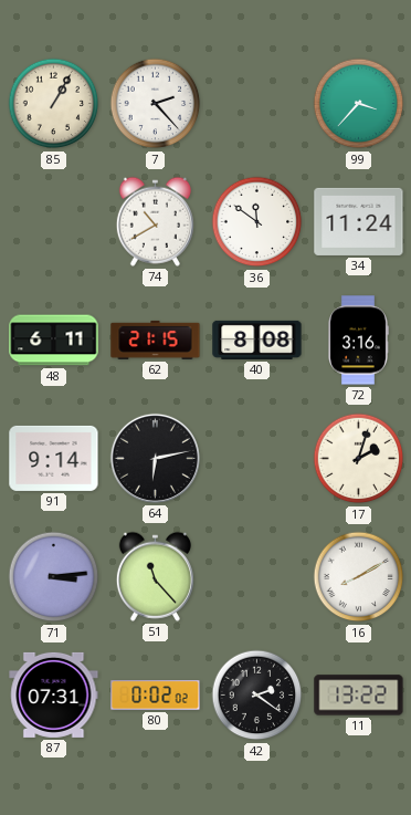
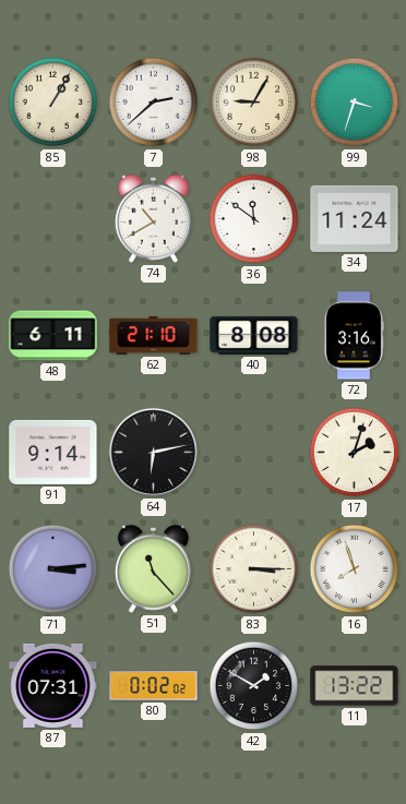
7: 2:23 -> 2:38
98: none -> 9:05
99: 3:37 -> 3:33
62: 21:15 -> 21:10
83: none -> 3:15
16: 8:10 -> 7:57
42: 2:21 -> 1:50
